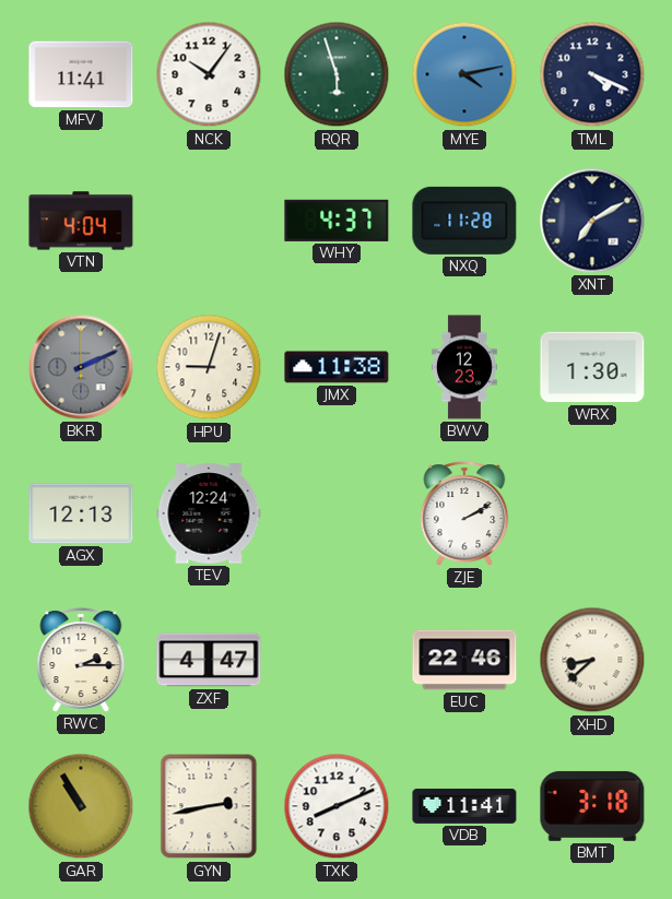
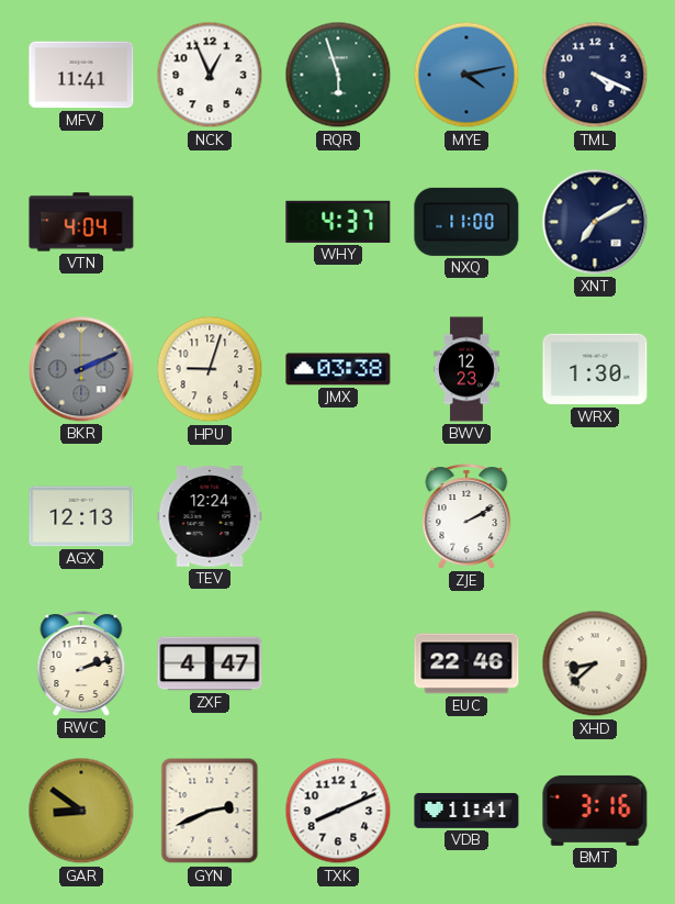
NCK: 10:06 -> 12:56
NXQ: 11:28 -> 11:00
JMX: 11:38 -> 03:38
RWC: 2:15 -> 2:12
GAR: 10:55 -> 8:51
GYN: 2:43 -> 2:41
BMT: 3:18 -> 3:16
